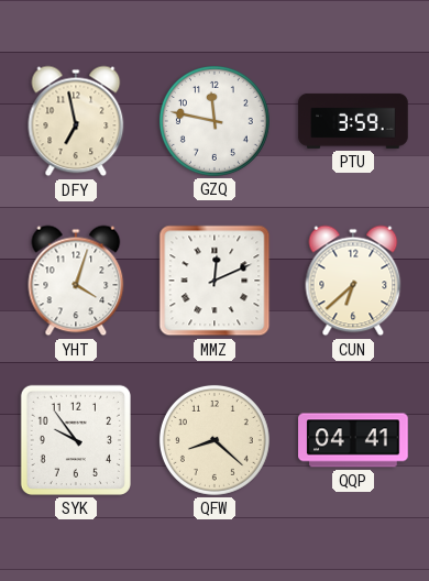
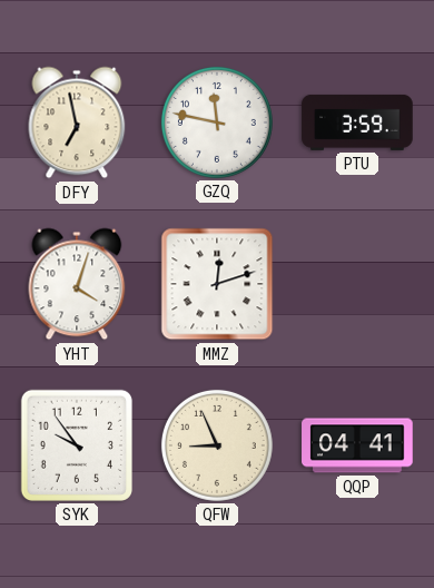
MMZ: 12:11 -> 12:12
CUN: 6:38 -> none
QFW: 8:22 -> 8:56
